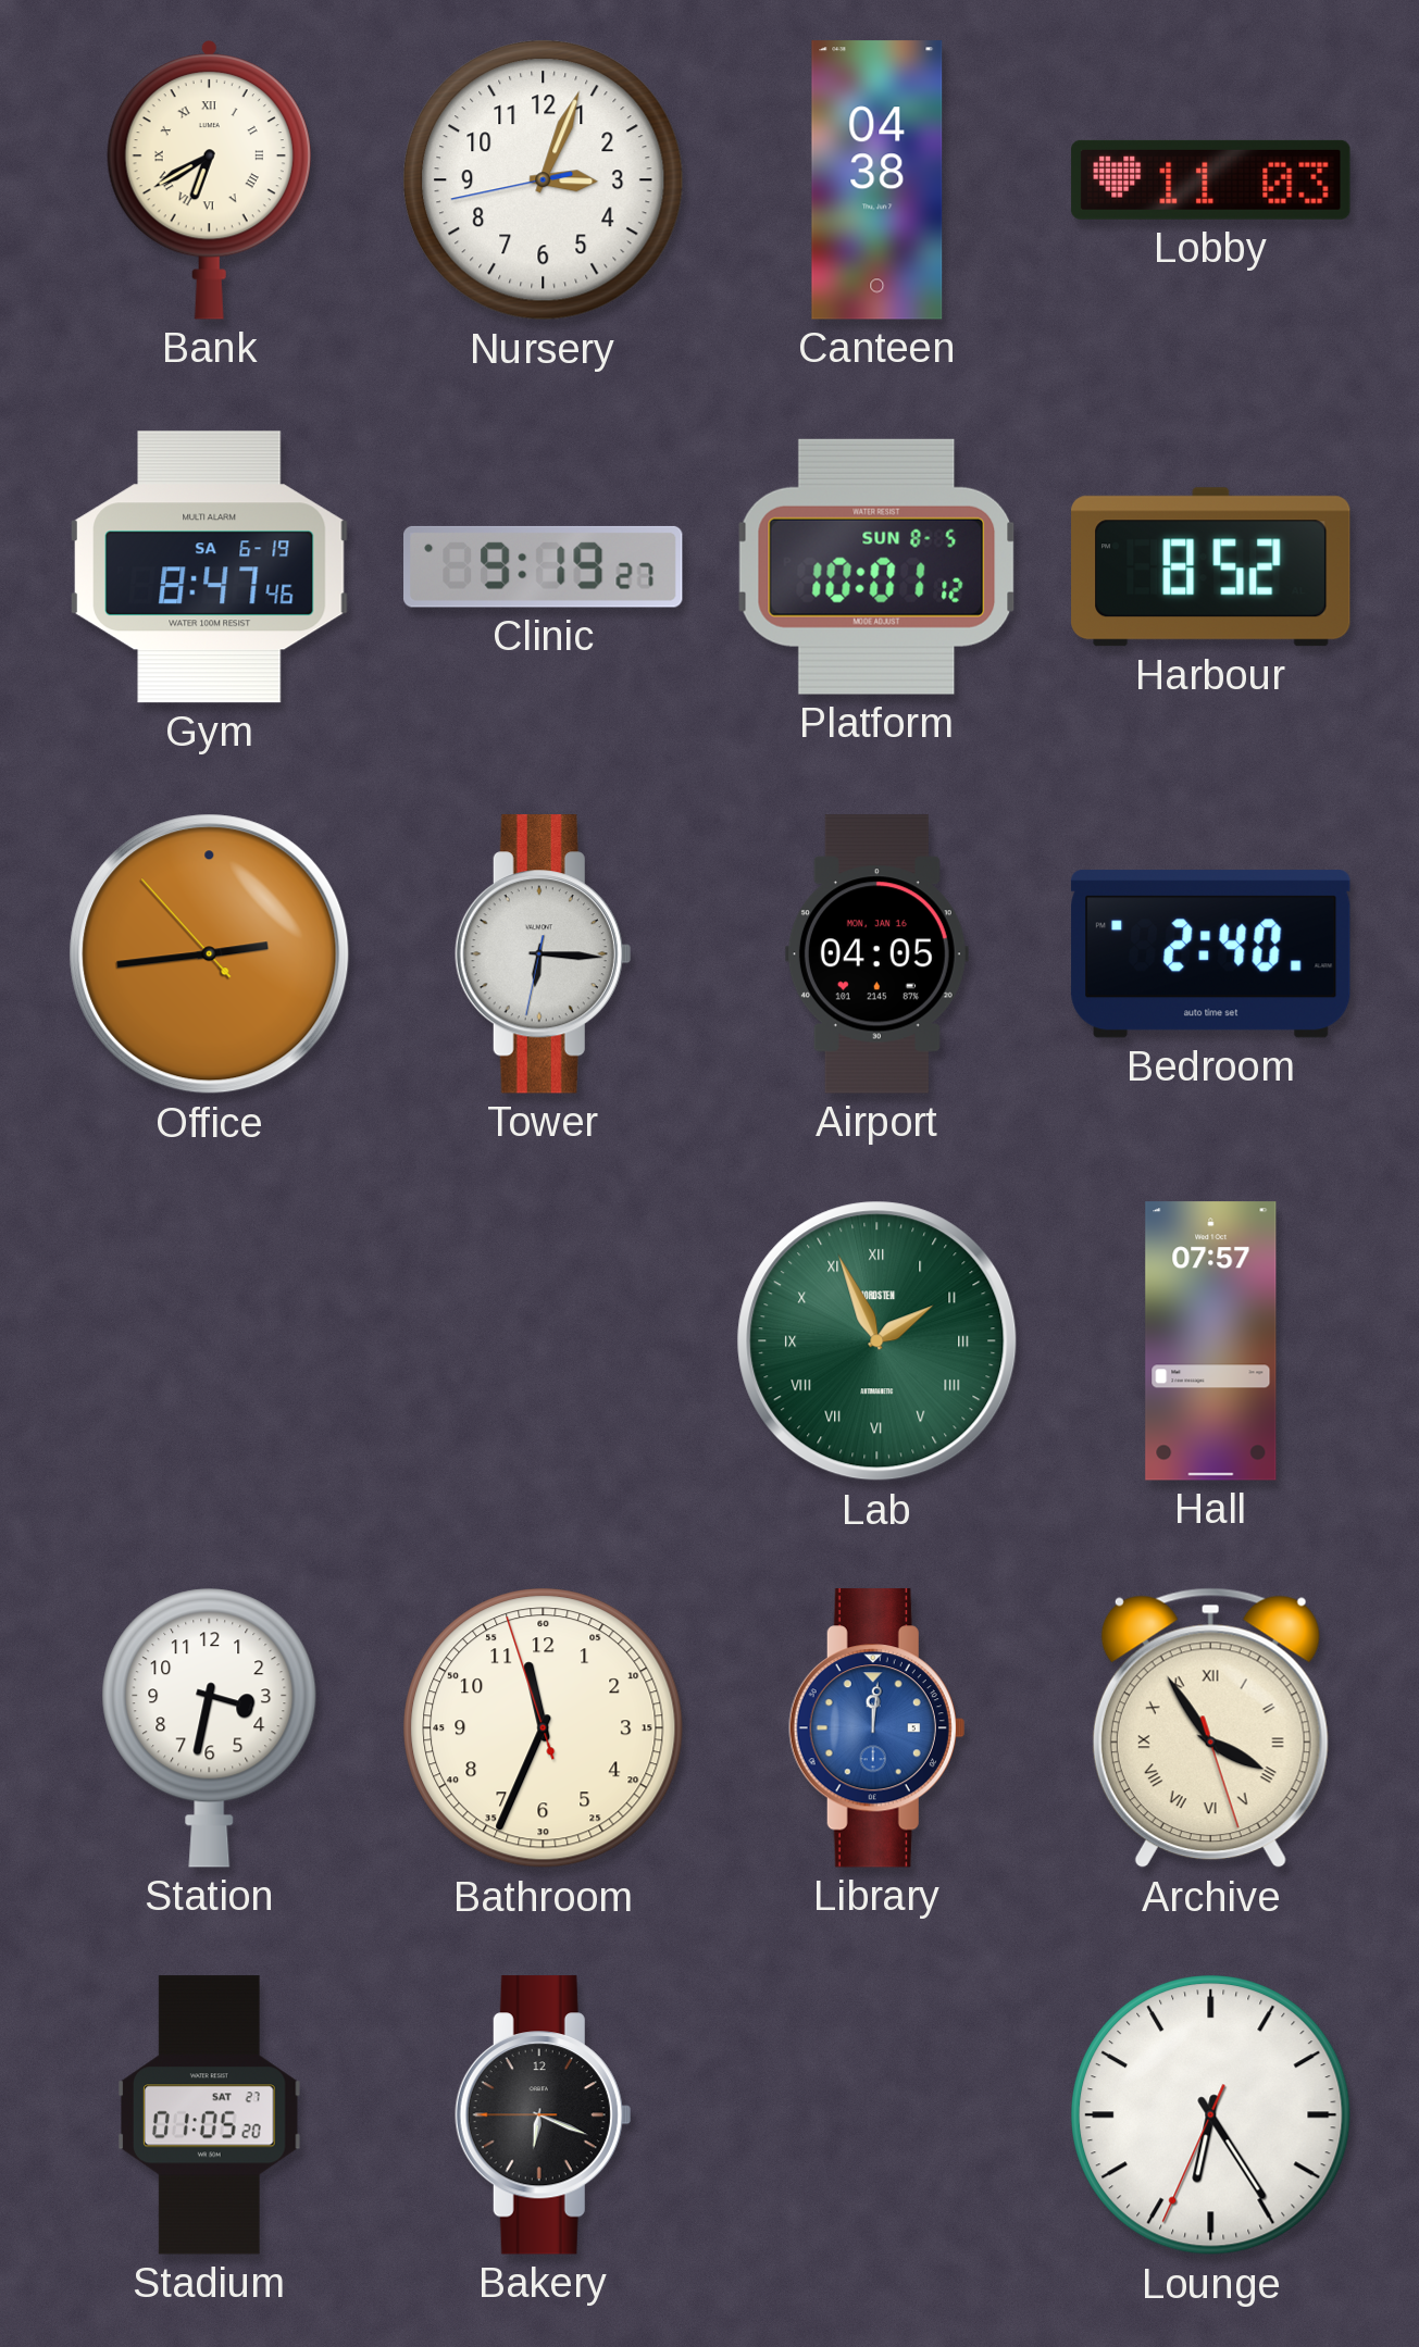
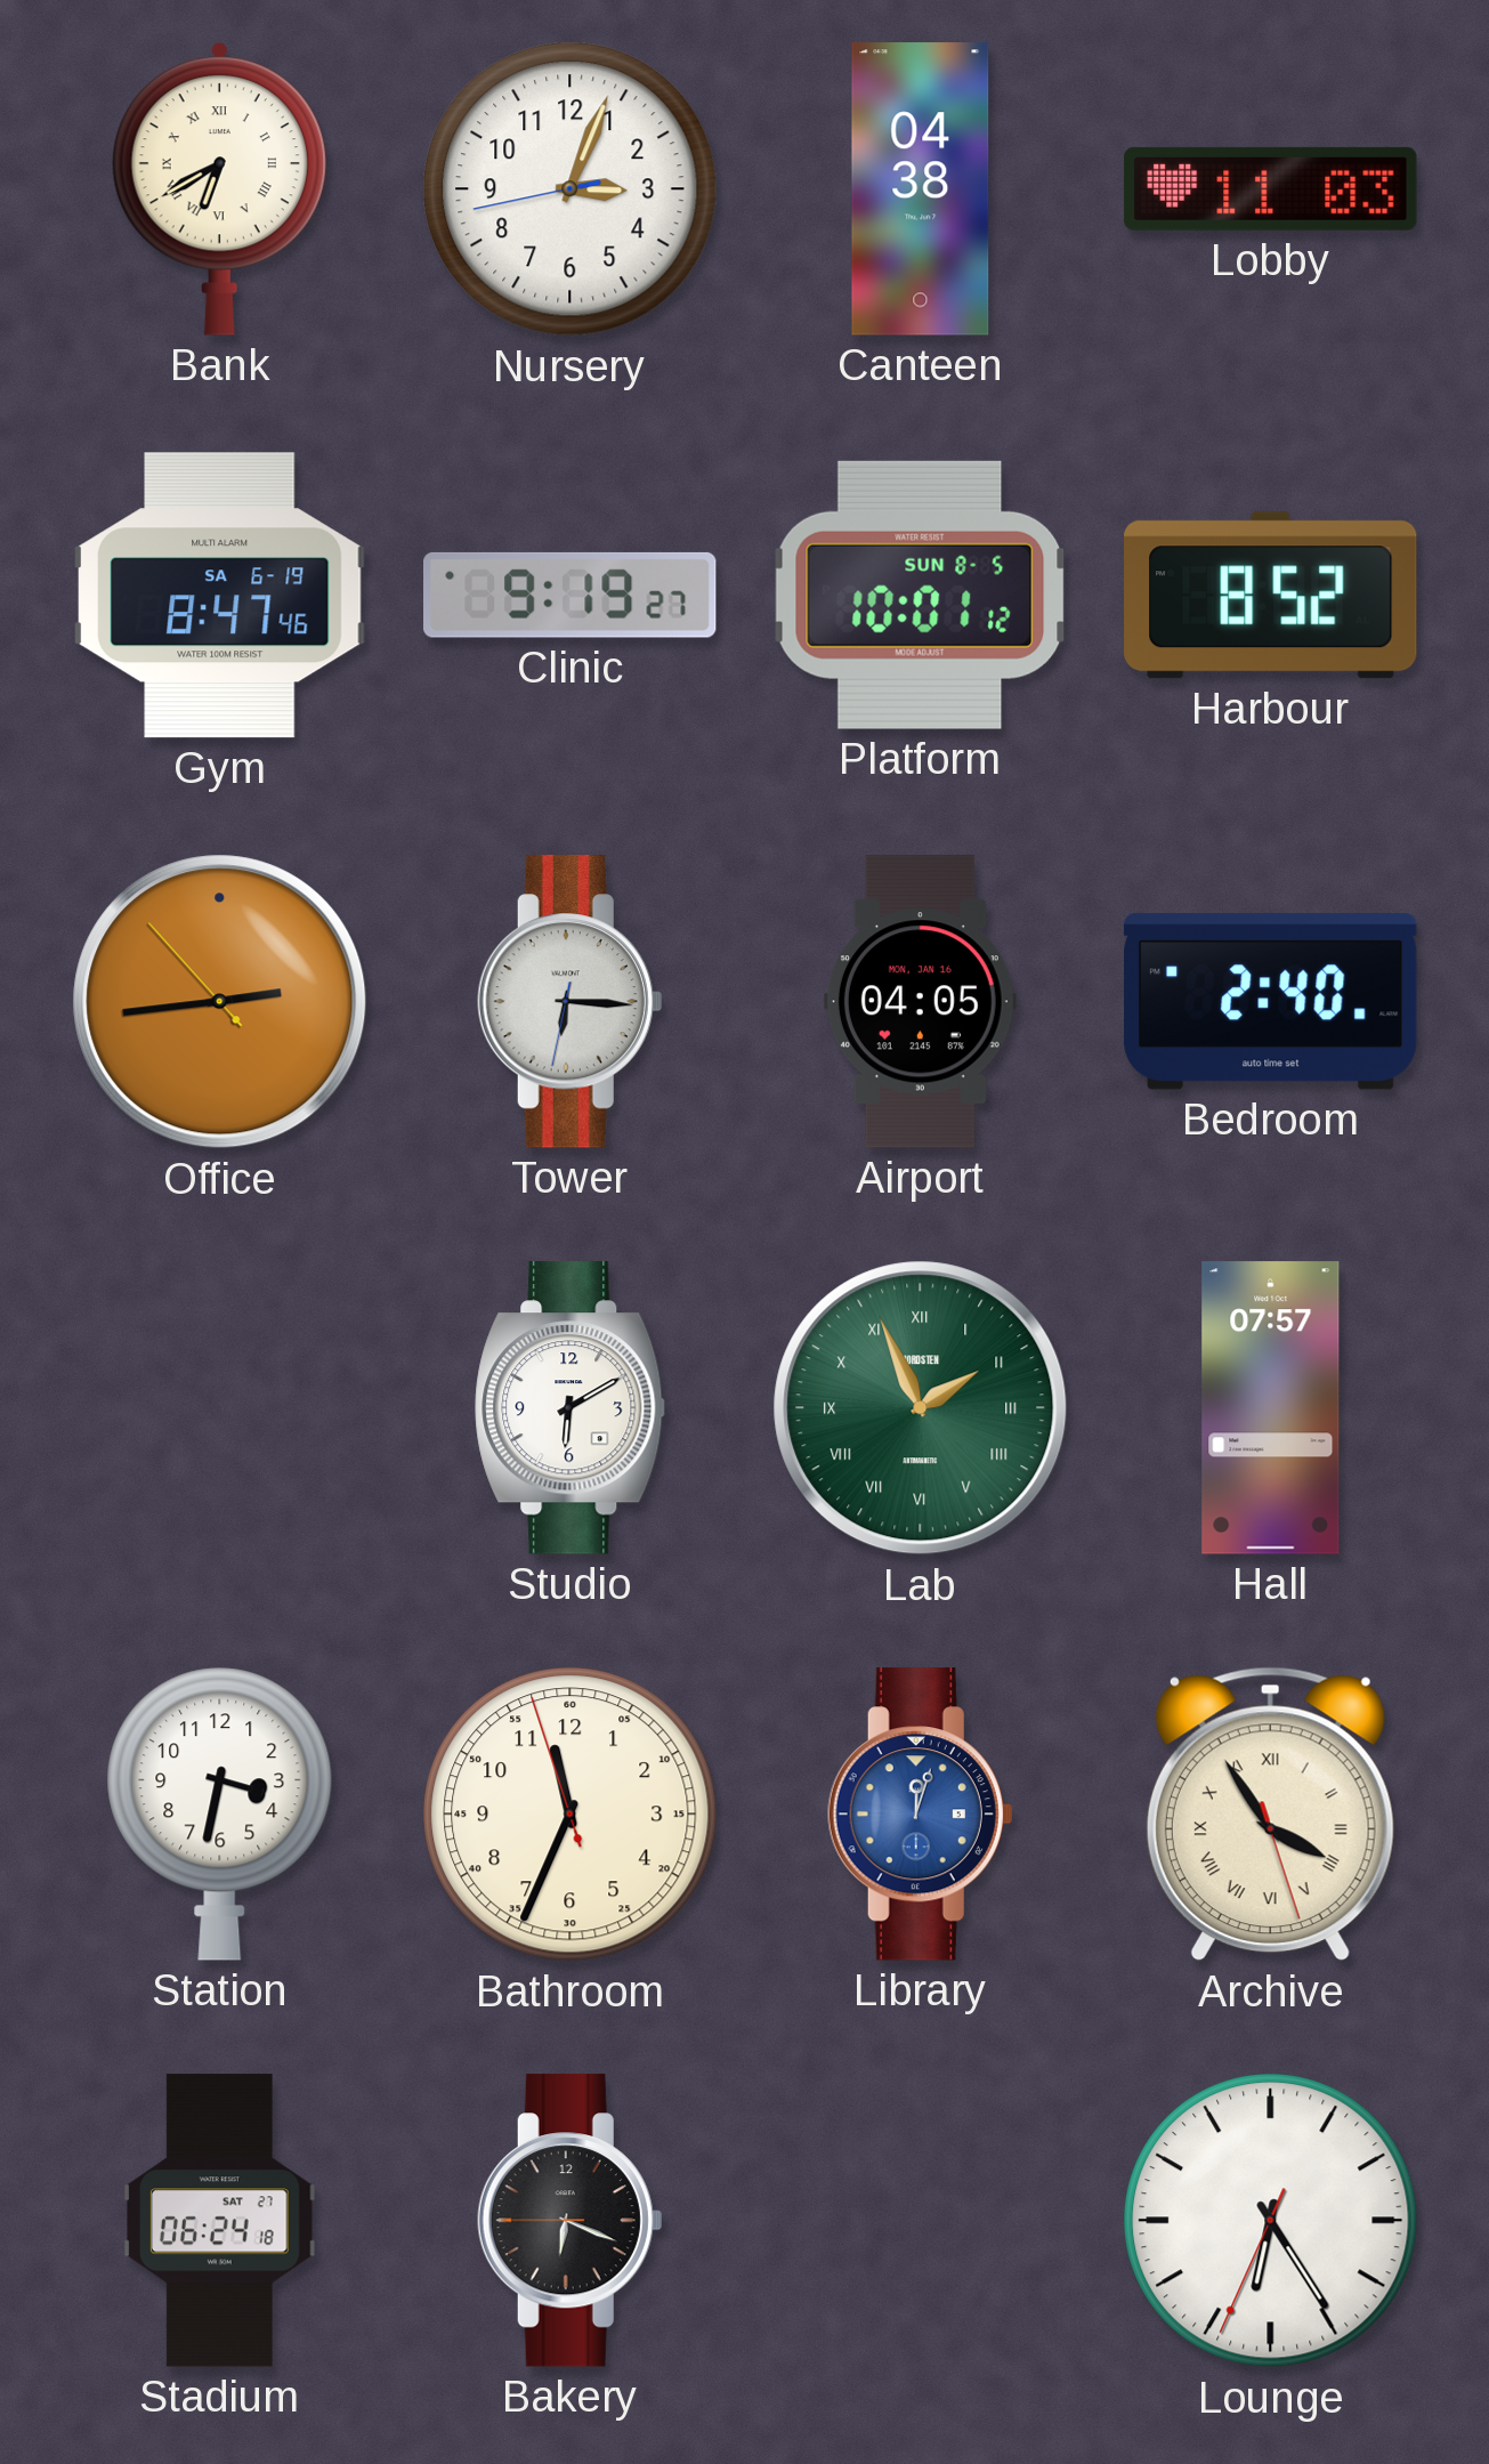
Studio: none -> 6:10
Library: 12:01 -> 12:03
Stadium: 01:05 -> 06:24
